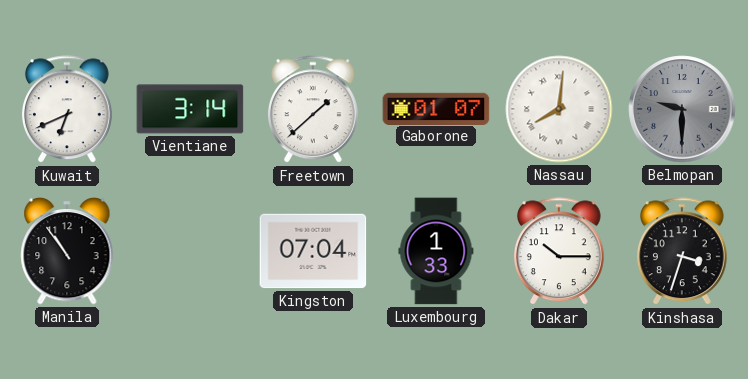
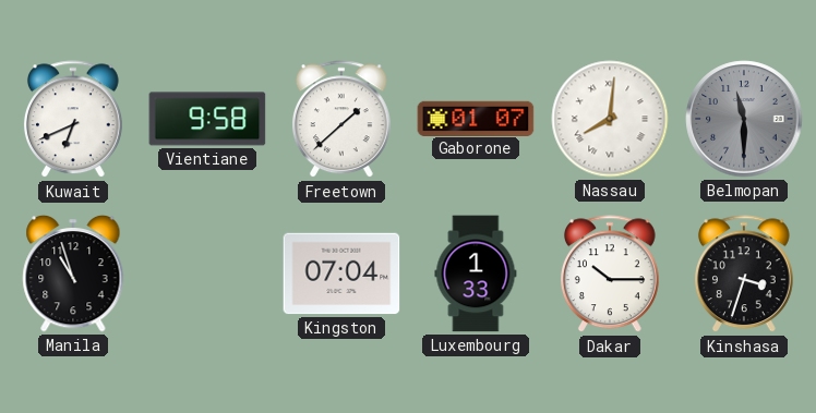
Vientiane: 3:14 -> 9:58
Belmopan: 9:30 -> 11:30
Manila: 10:54 -> 10:57
